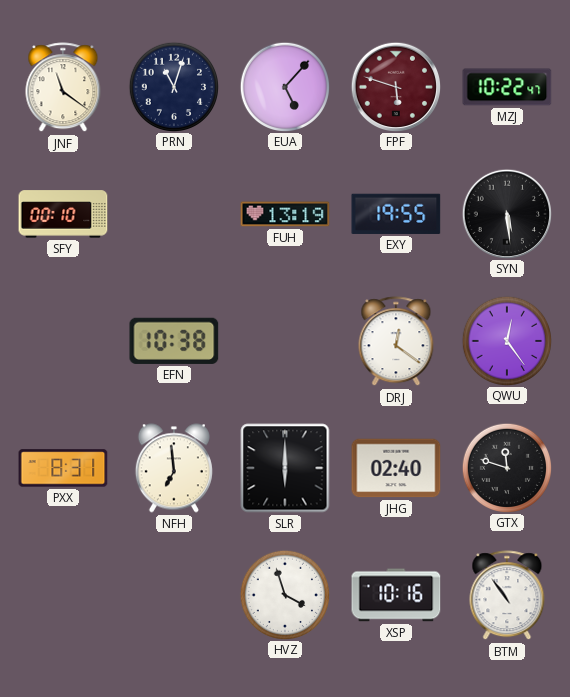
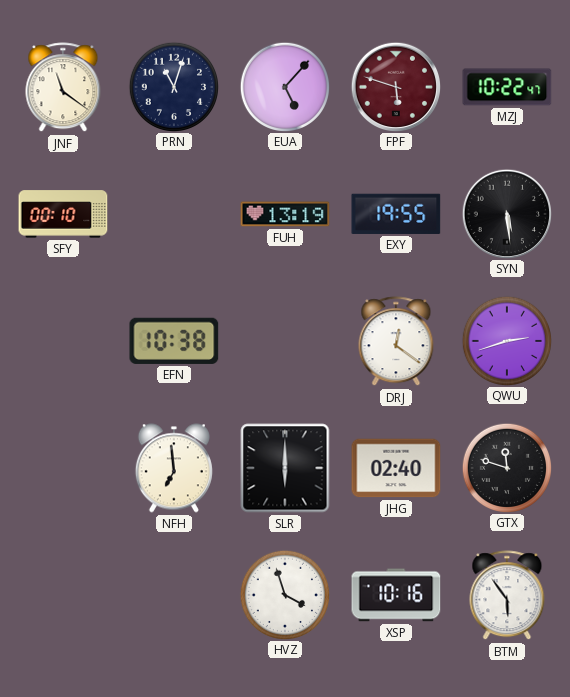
QWU: 12:24 -> 2:42
PXX: 8:31 -> none
BTM: 10:54 -> 5:54
